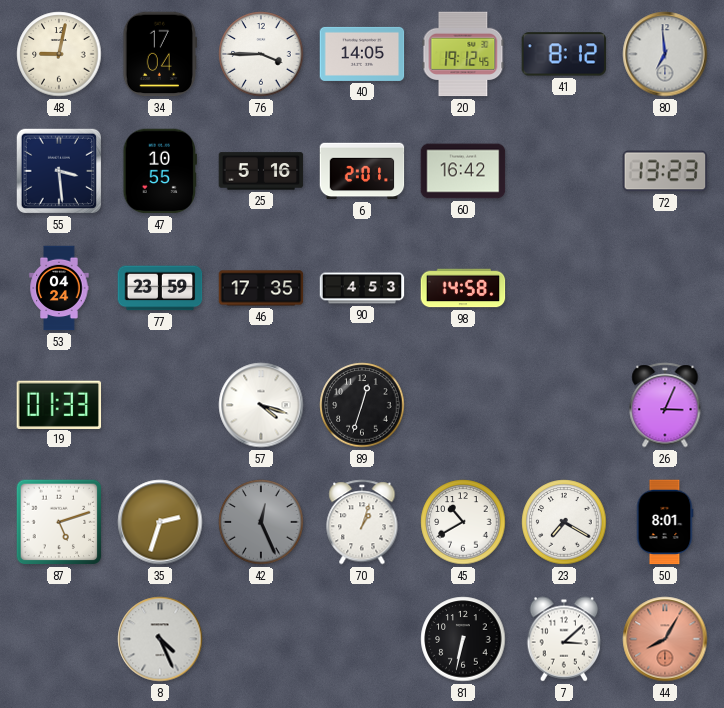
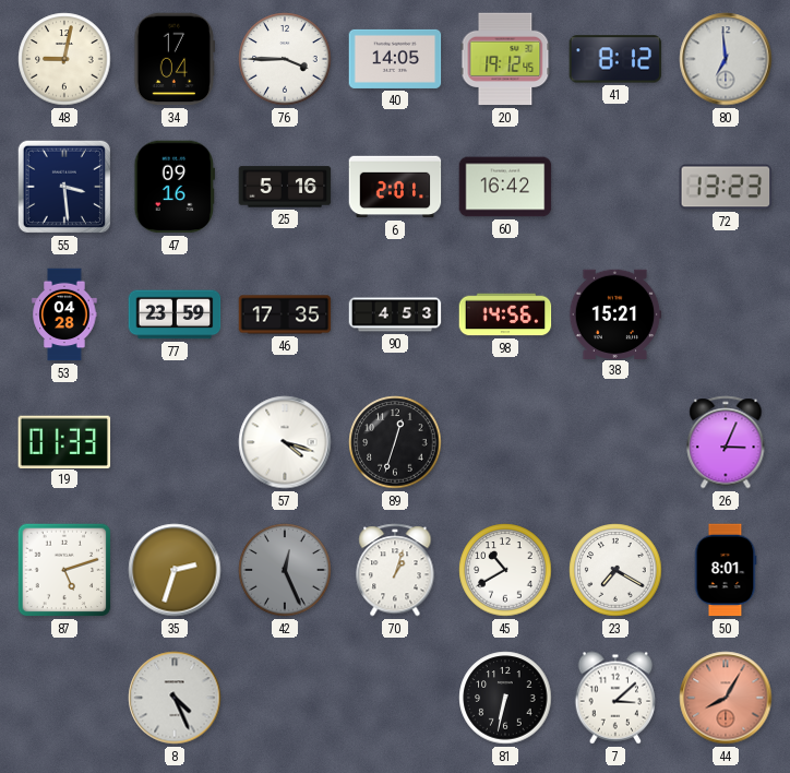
47: 10:55 -> 09:16
53: 04:24 -> 04:28
98: 14:58 -> 14:56
38: none -> 15:21
